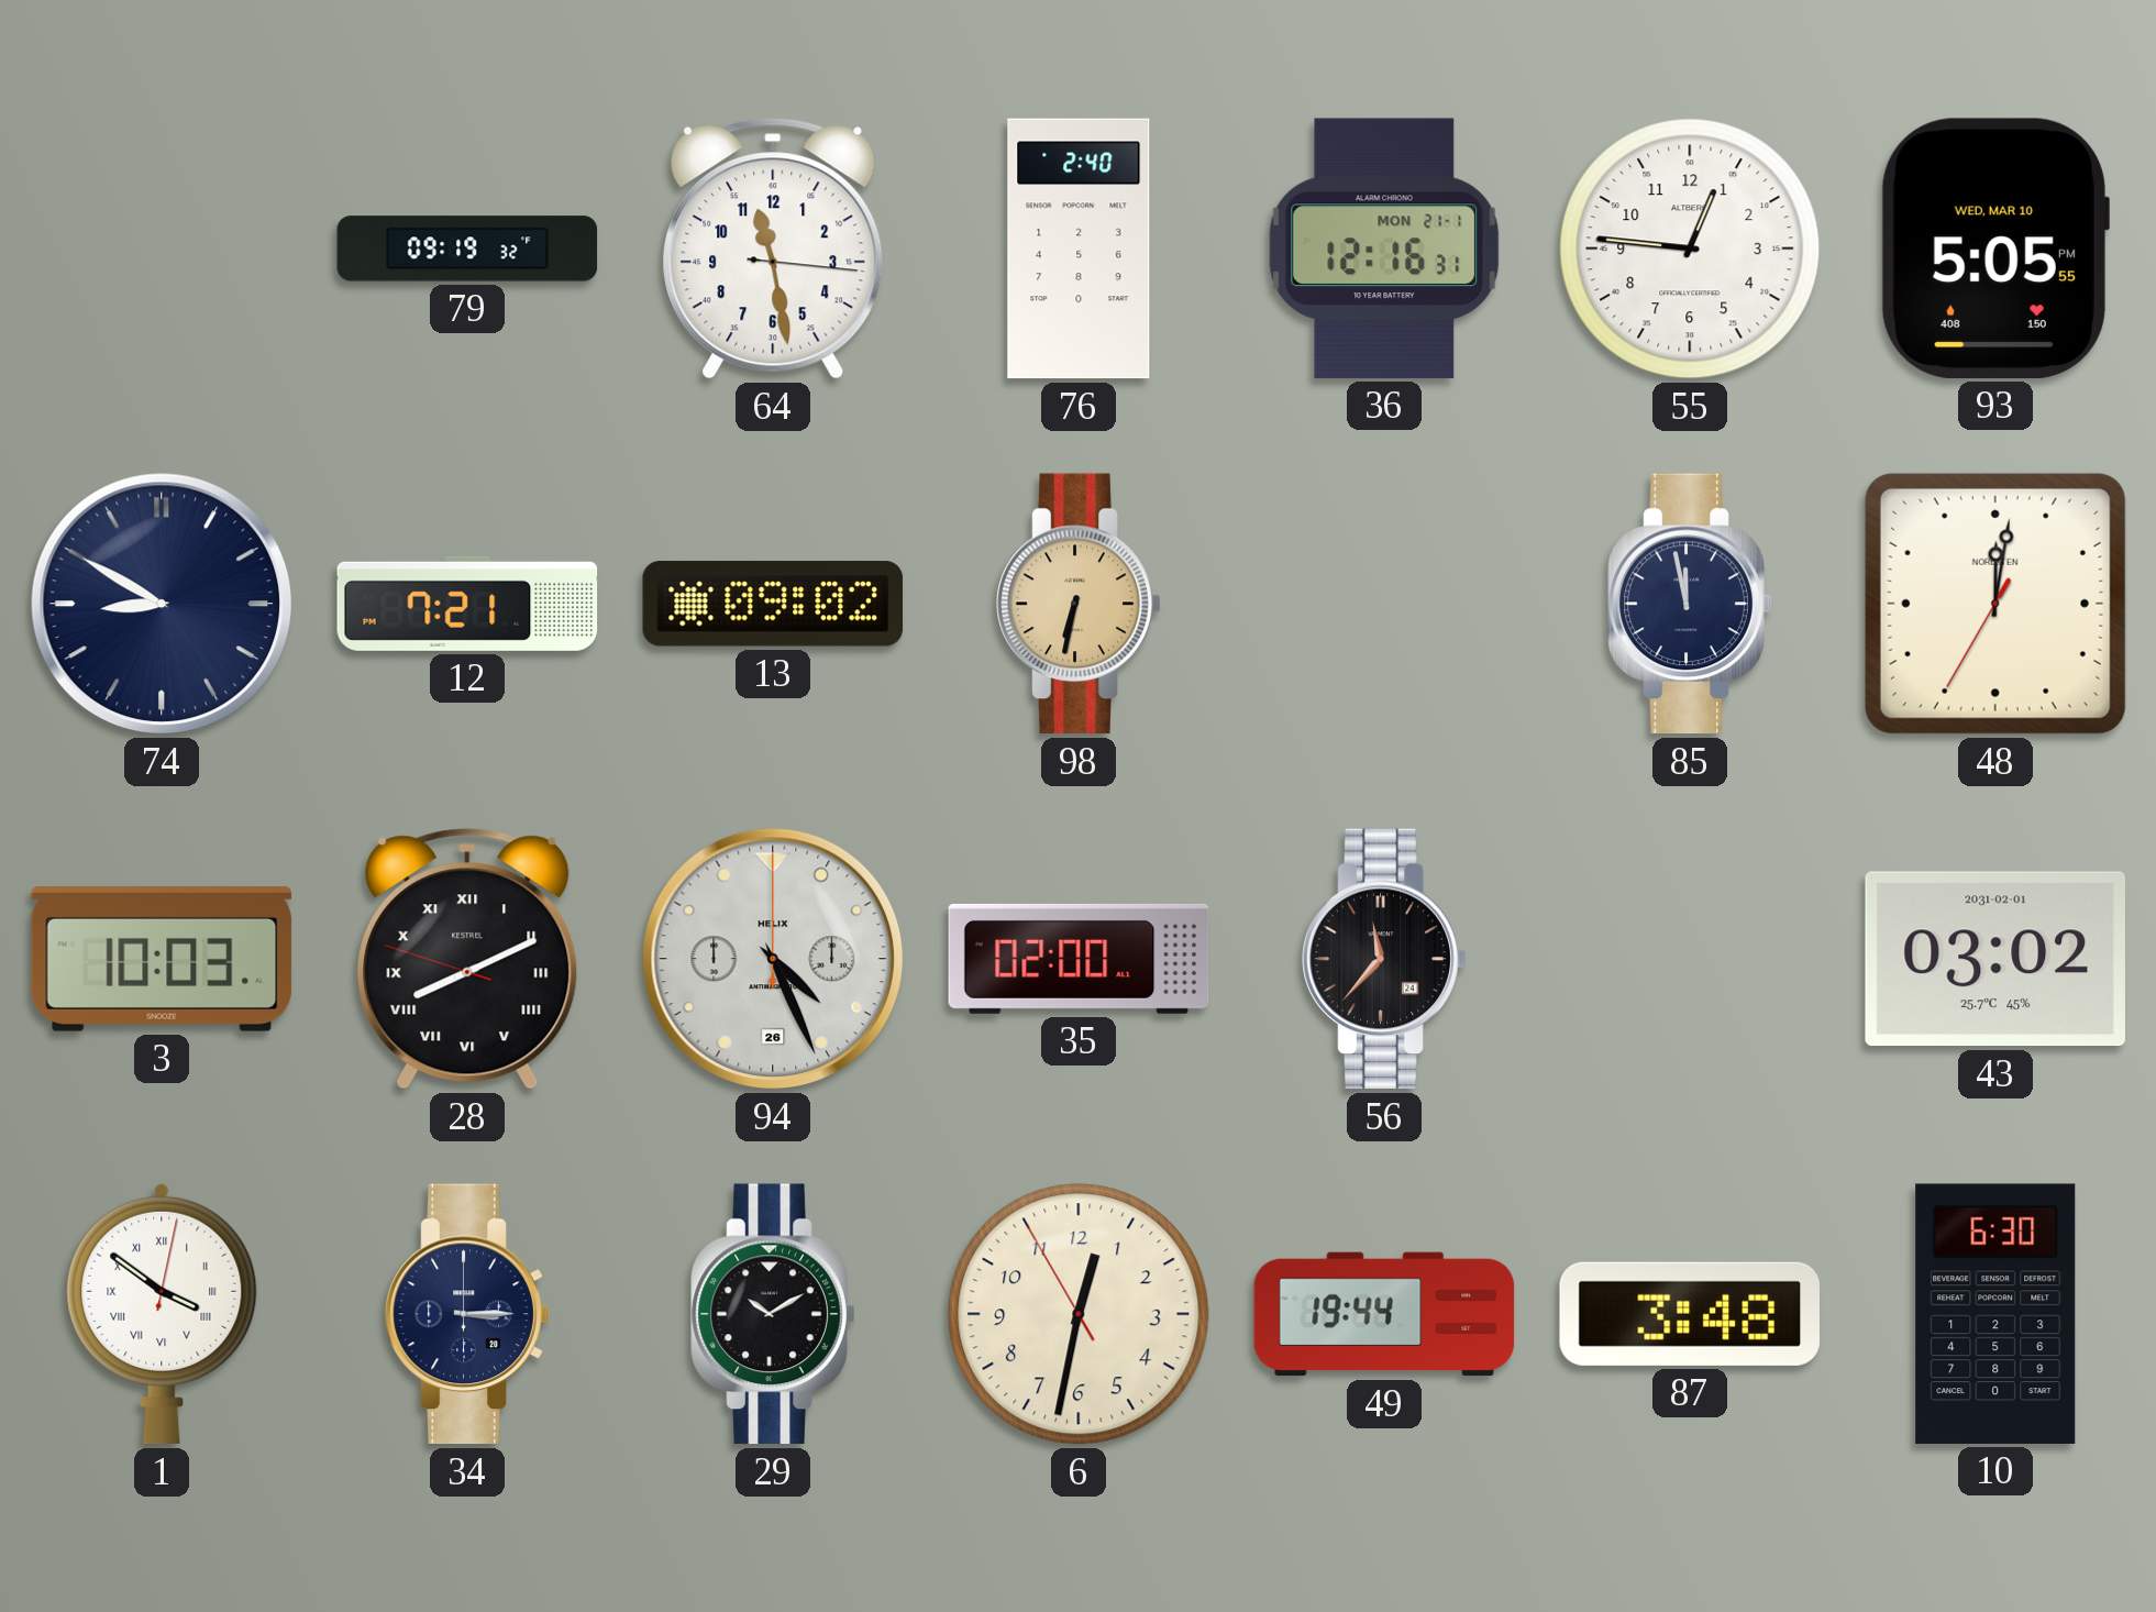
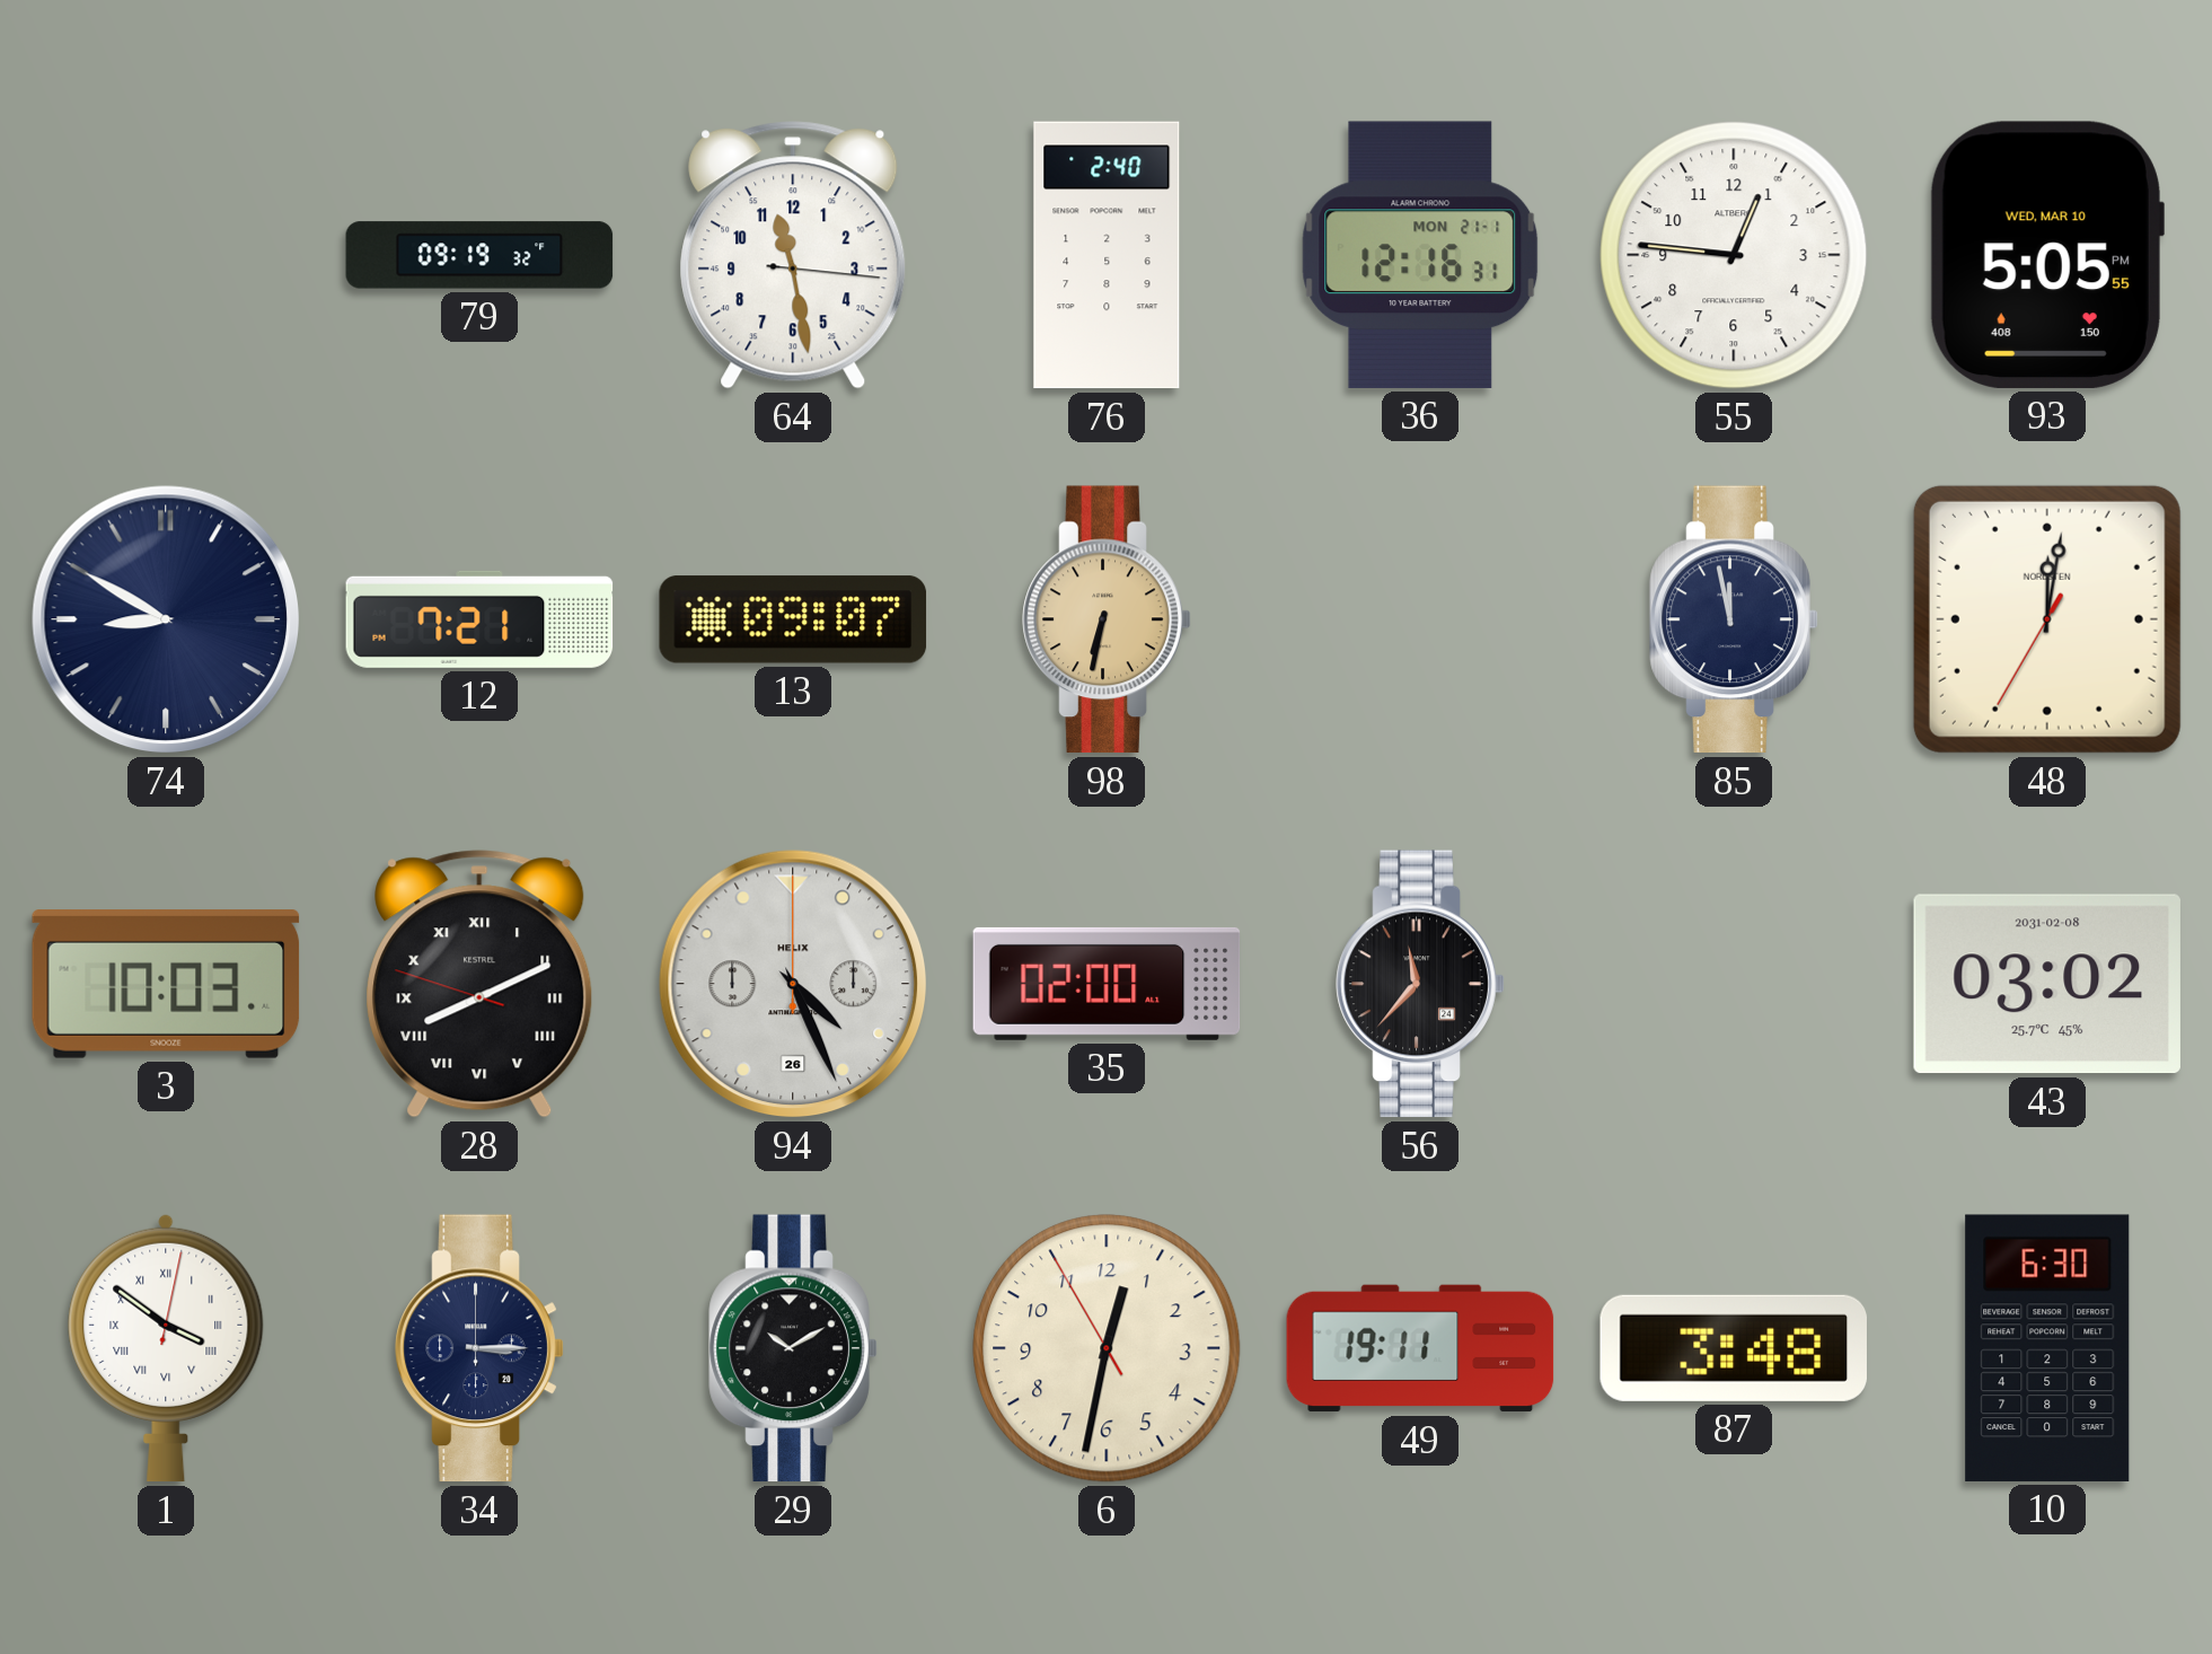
13: 09:02 -> 09:07
43 date: 2031-02-01 -> 2031-02-08
49: 19:44 -> 19:11
